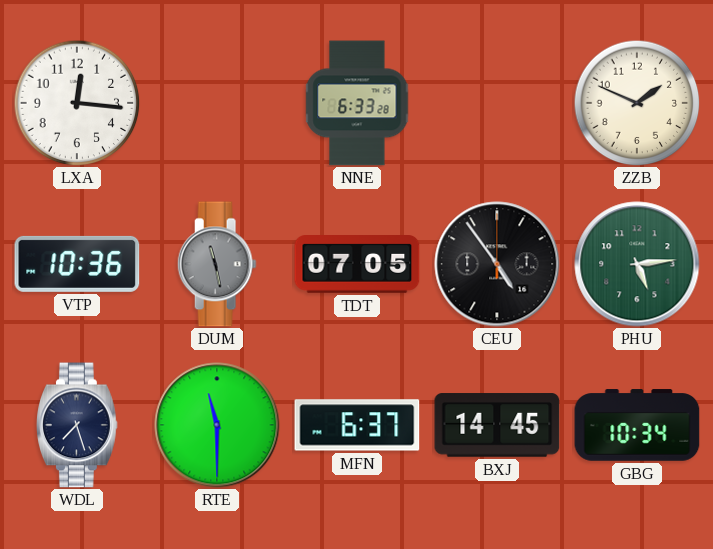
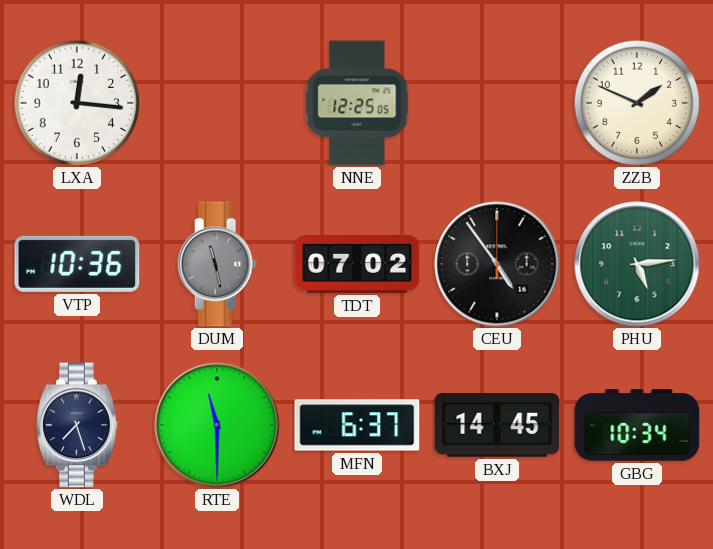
NNE: 6:33 -> 12:25
TDT: 07:05 -> 07:02
